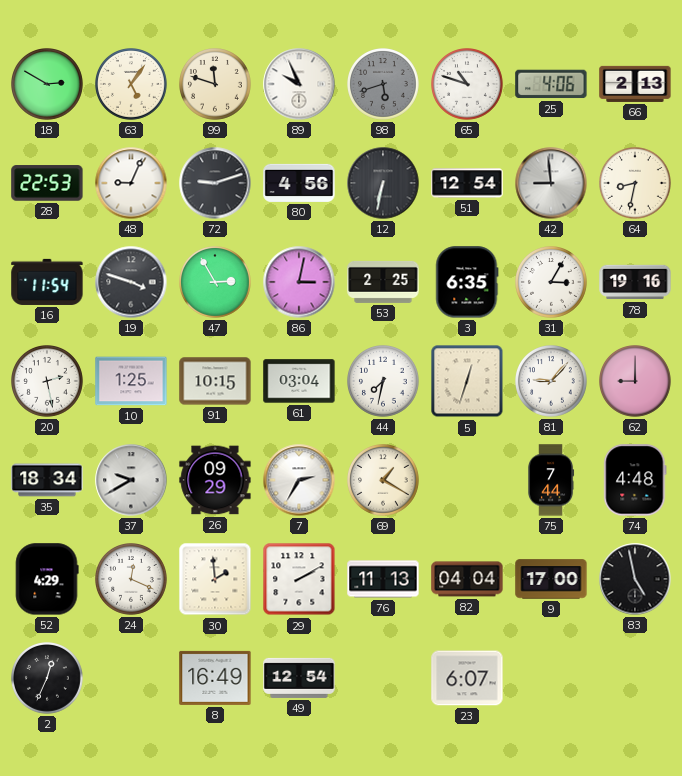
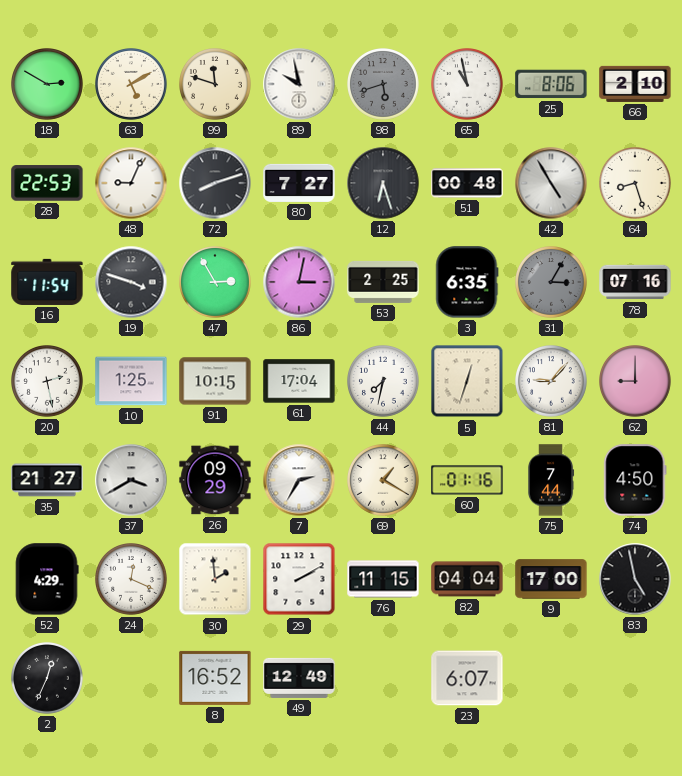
63: 5:06 -> 5:10
89: 9:56 -> 9:58
65: 10:48 -> 10:58
25: 4:06 -> 8:06
66: 2:13 -> 2:10
72: 9:12 -> 8:12
80: 4:56 -> 7:27
12: 6:32 -> 6:27
51: 12:54 -> 00:48
42: 8:59 -> 4:55
64: 8:32 -> 8:27
31 dial: white -> grey
78: 19:16 -> 07:16
61: 03:04 -> 17:04
35: 18:34 -> 21:27
37: 9:40 -> 3:40
60: none -> 01:16
74: 4:48 -> 4:50
76: 11:13 -> 11:15
8: 16:49 -> 16:52
49: 12:54 -> 12:49
